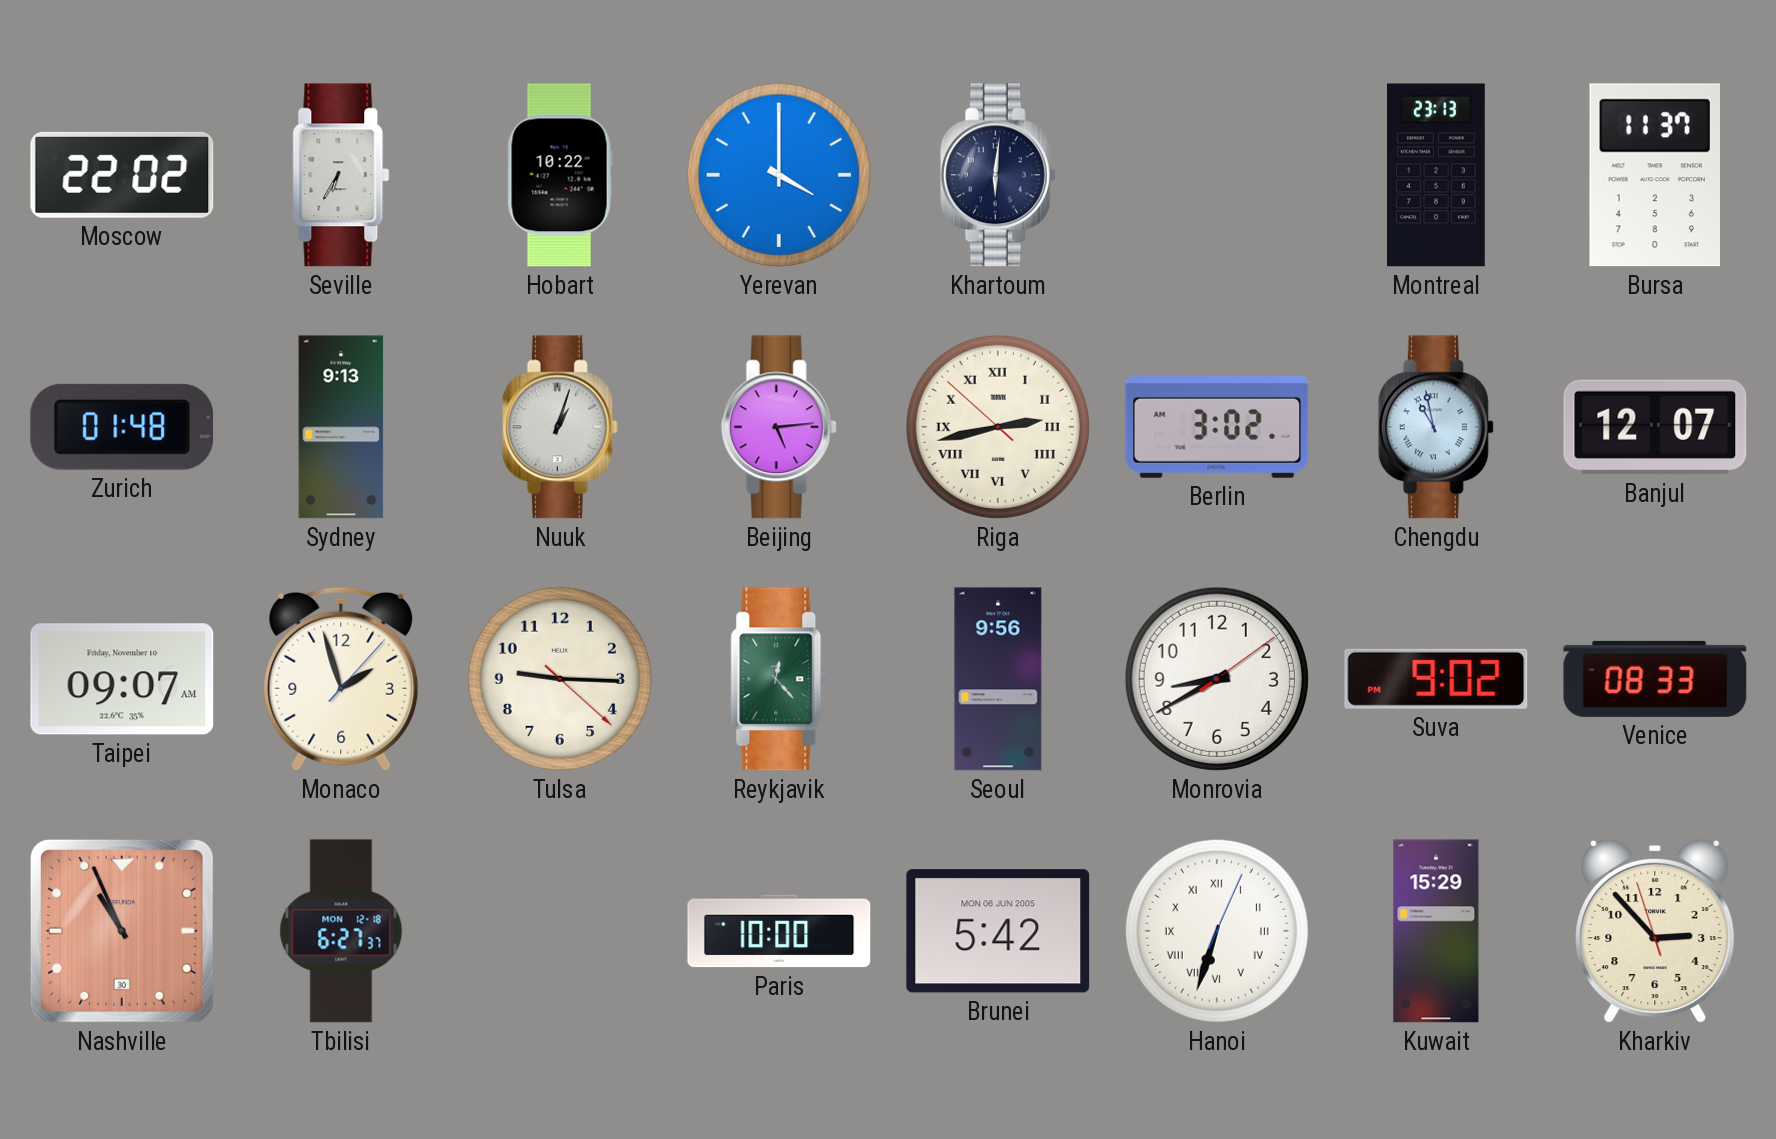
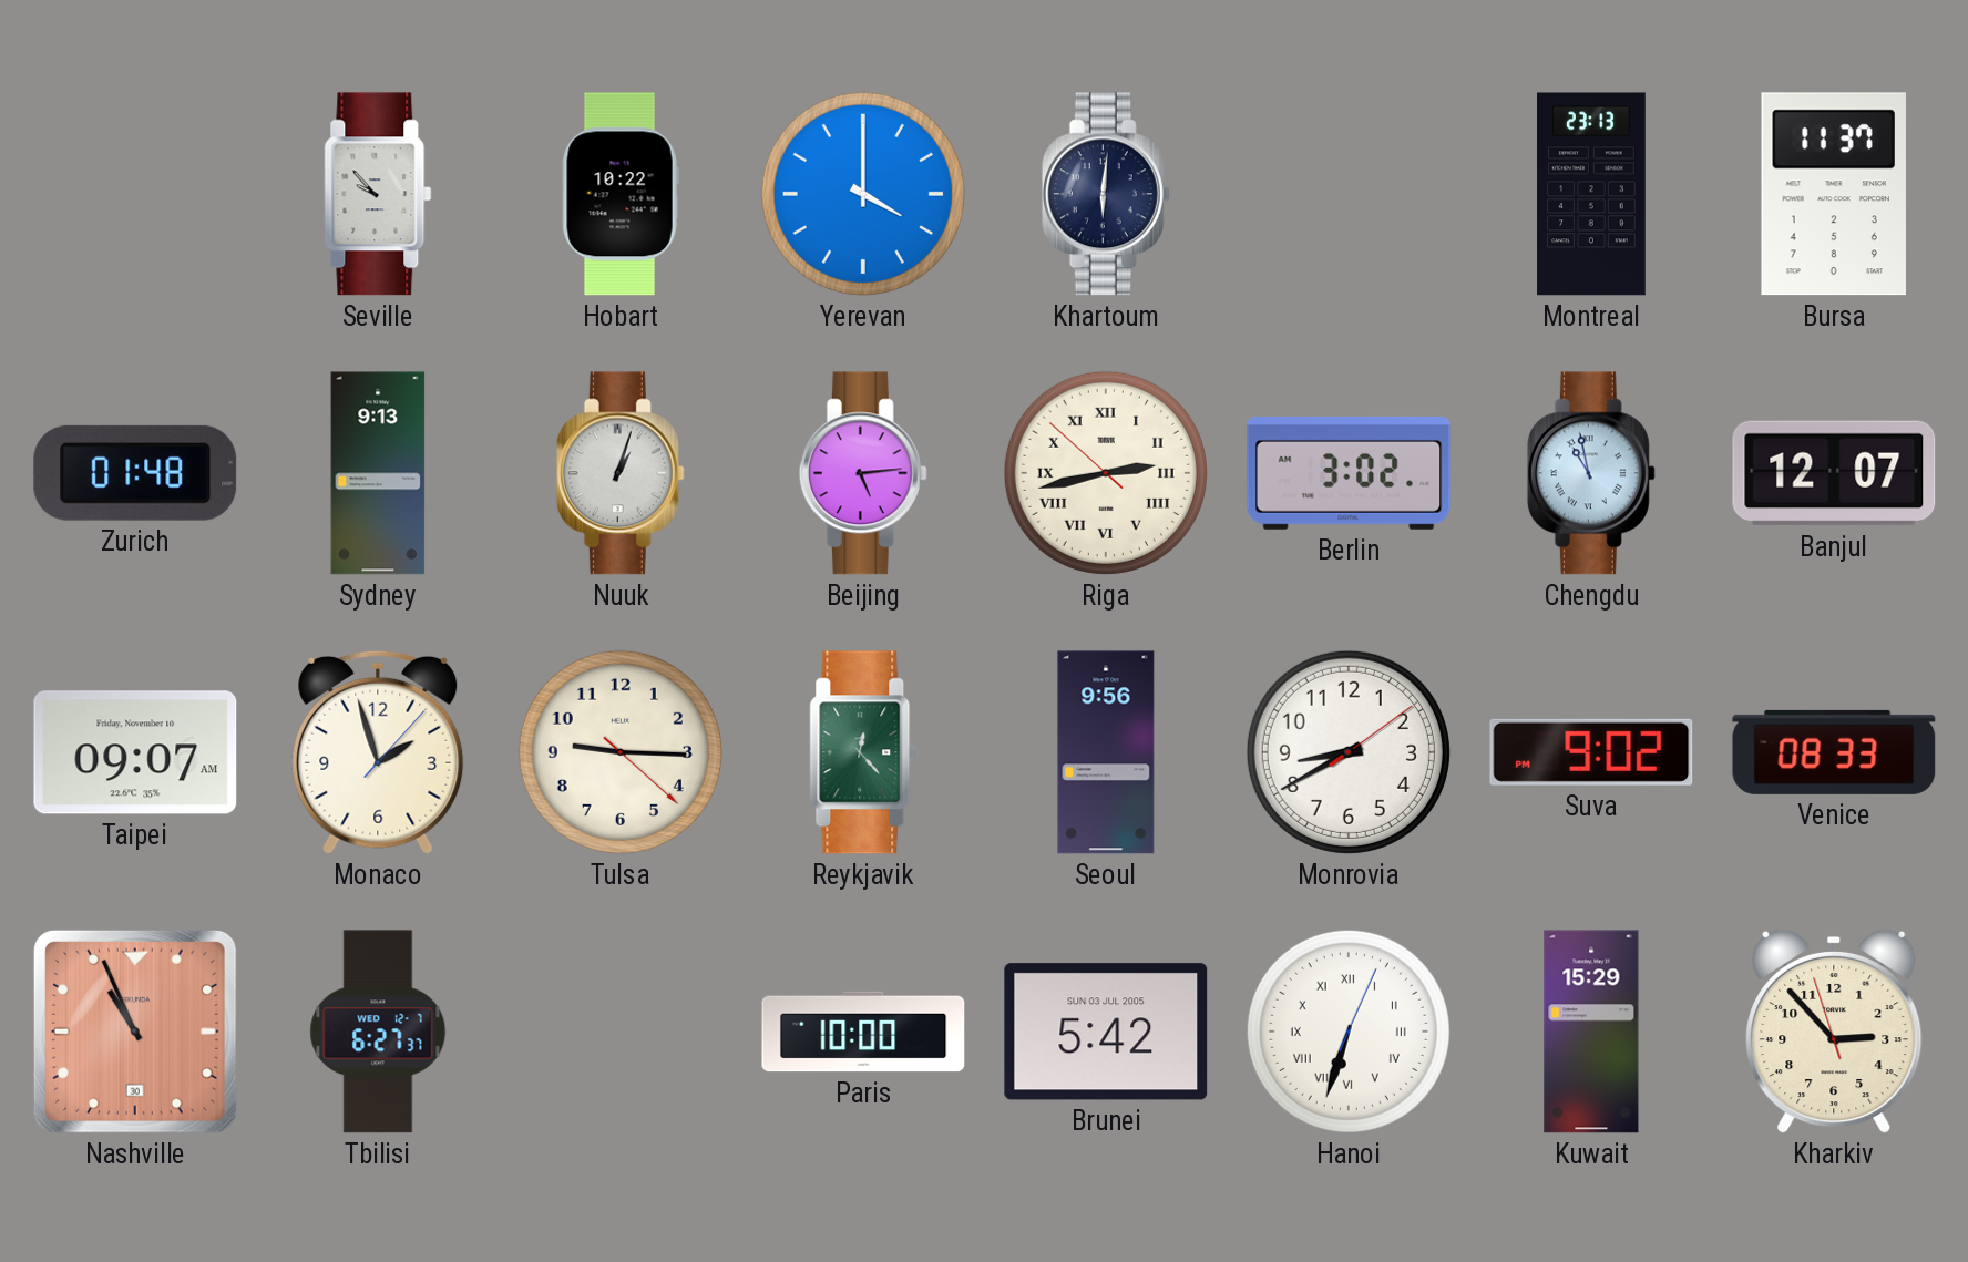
Moscow: 22:02 -> none
Seville: 6:35 -> 9:53
Tbilisi date: MON 12-18 -> WED 12-7
Brunei date: MON 06 JUN 2005 -> SUN 03 JUL 2005
